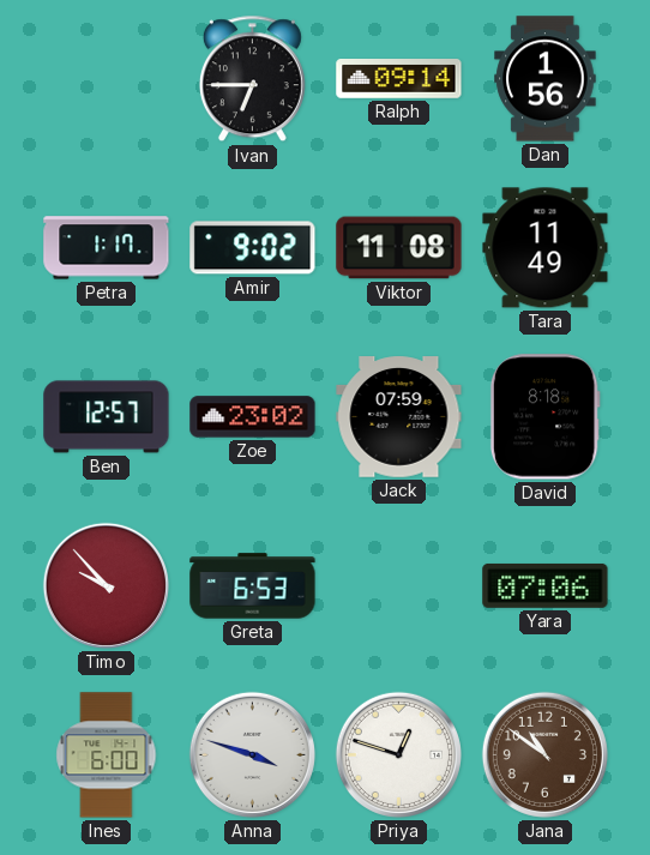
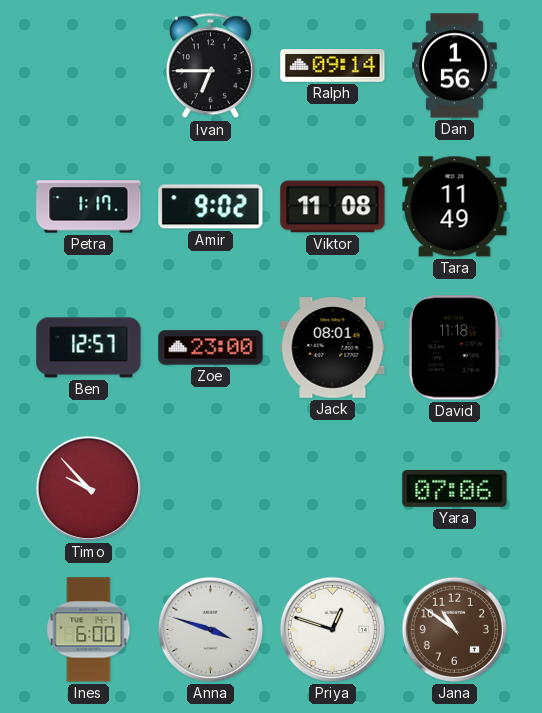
Zoe: 23:02 -> 23:00
Jack: 07:59 -> 08:01
David: 8:18 -> 11:18
Greta: 6:53 -> none
